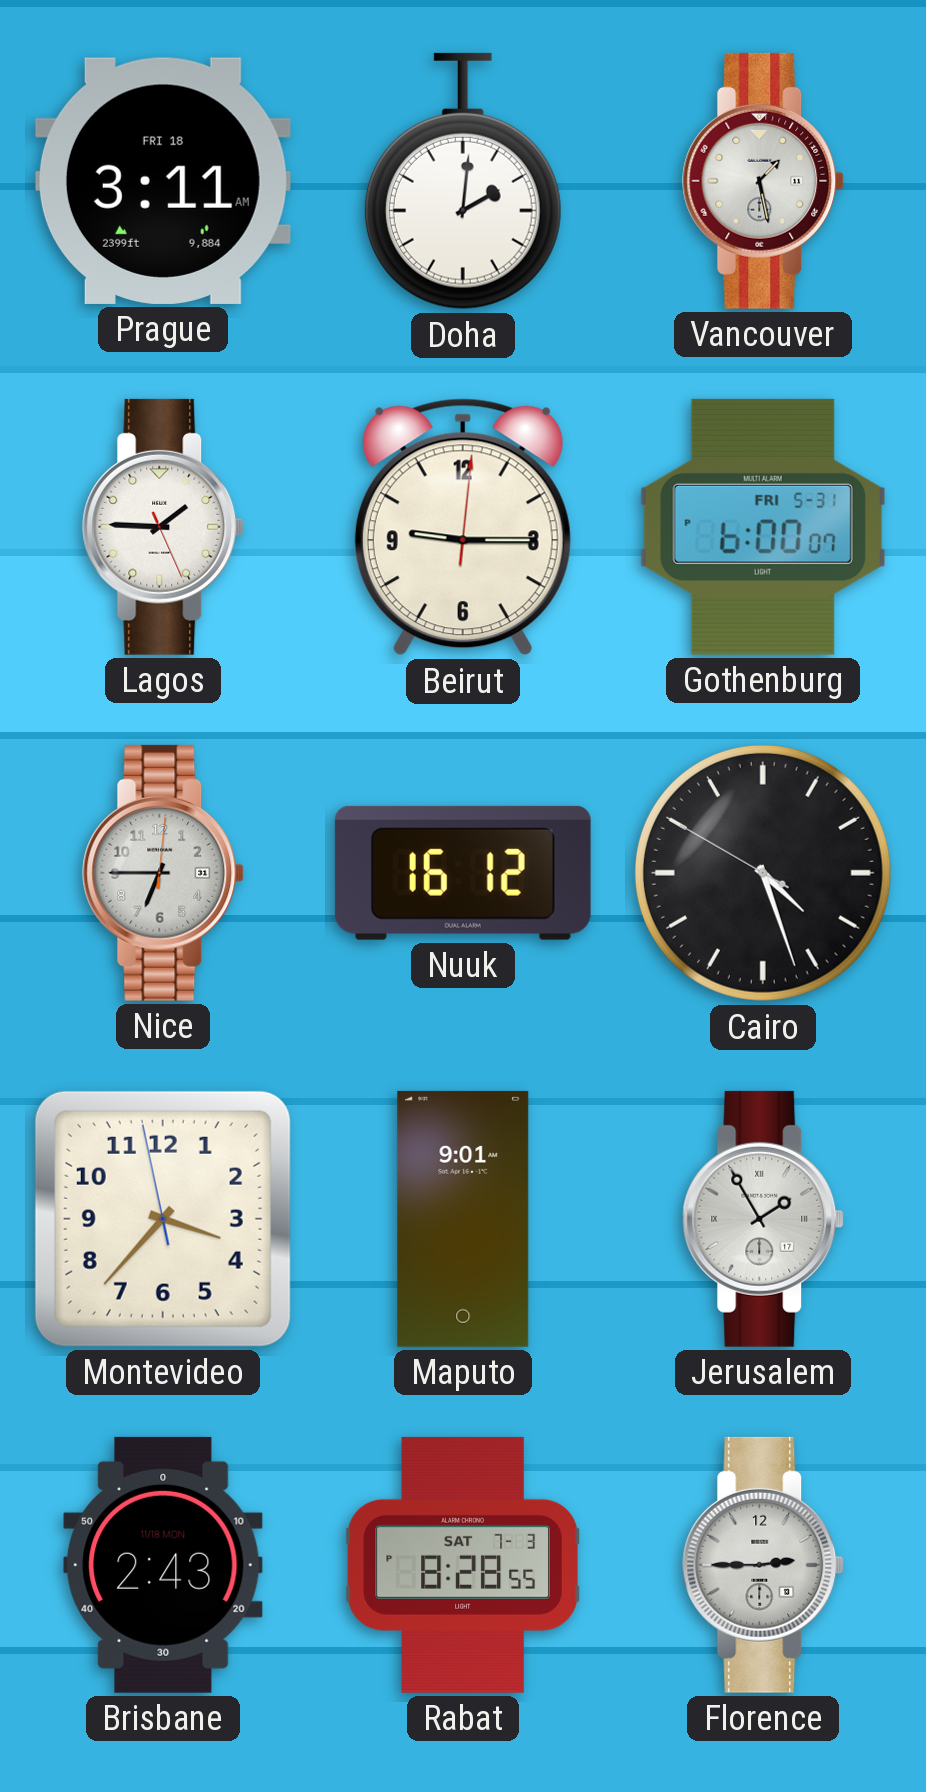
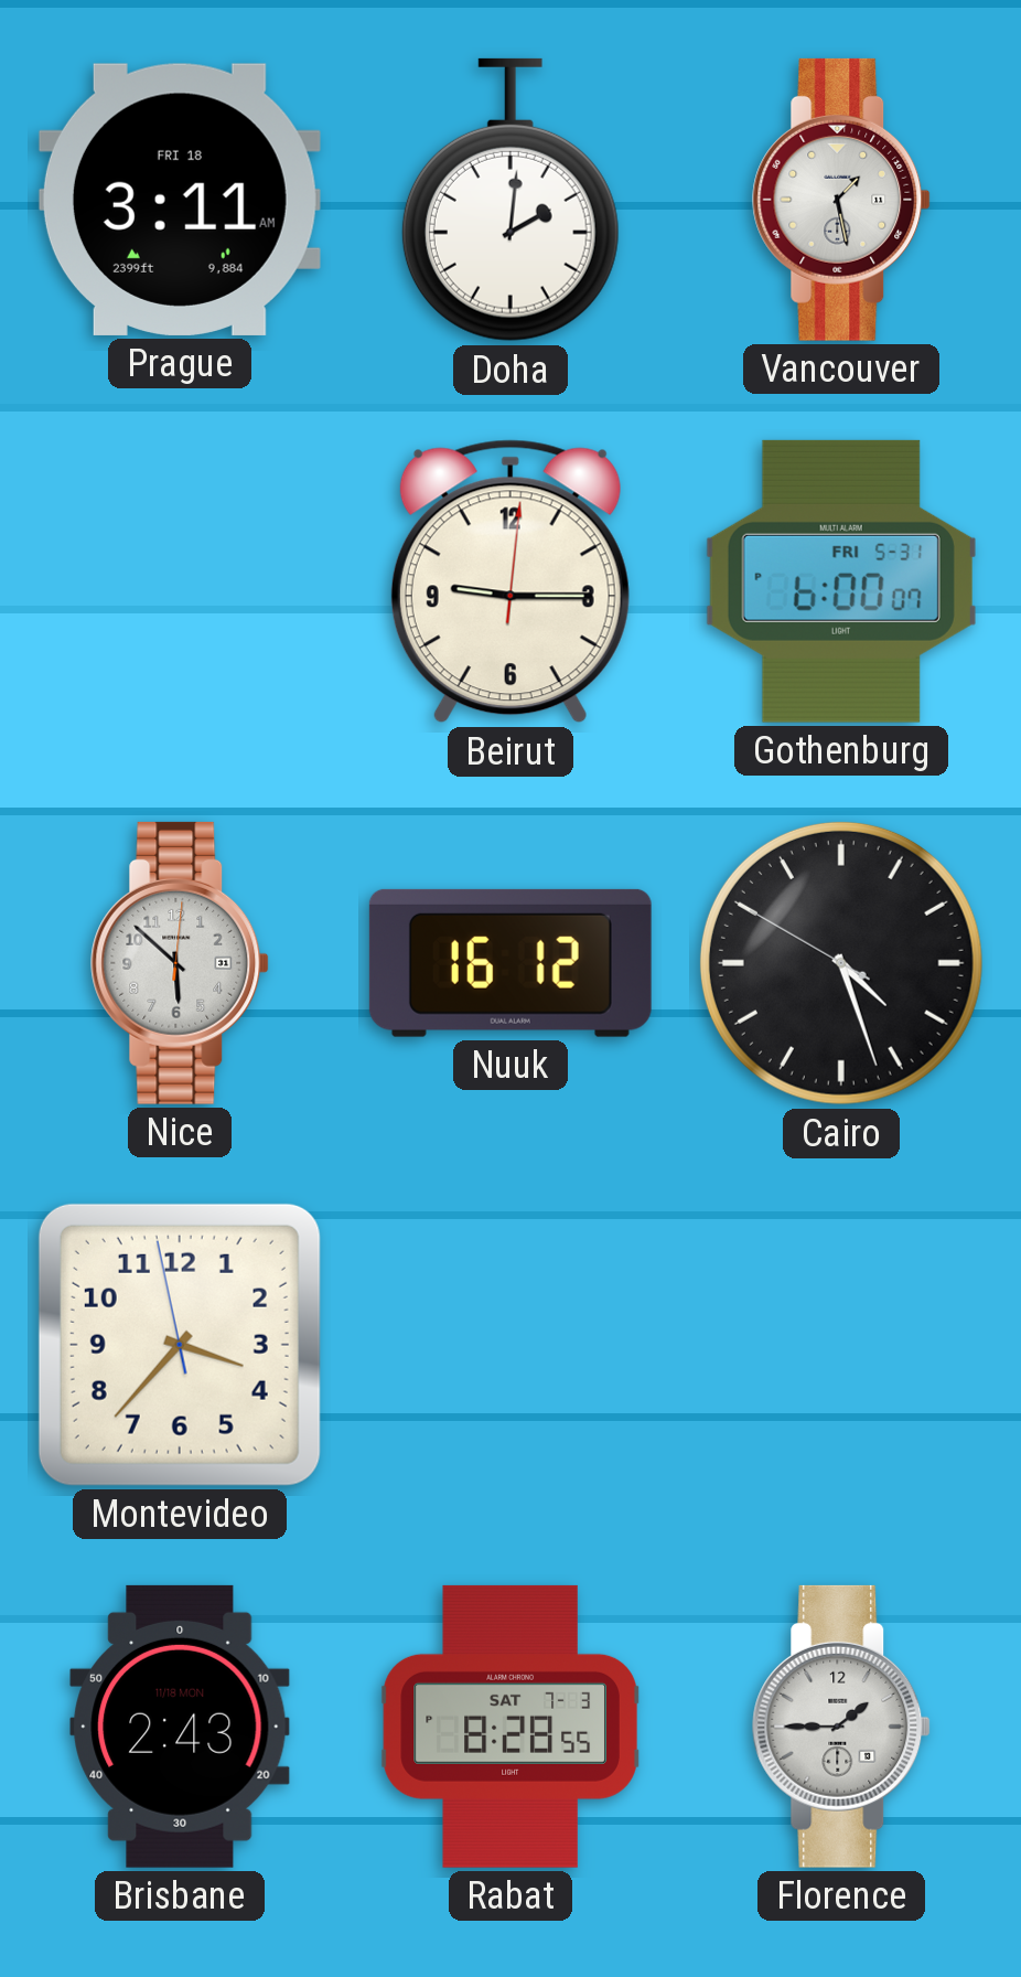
Lagos: 1:45 -> none
Nice: 6:45 -> 5:52
Maputo: 9:01 -> none
Jerusalem: 1:55 -> none
Florence: 2:45 -> 1:45
